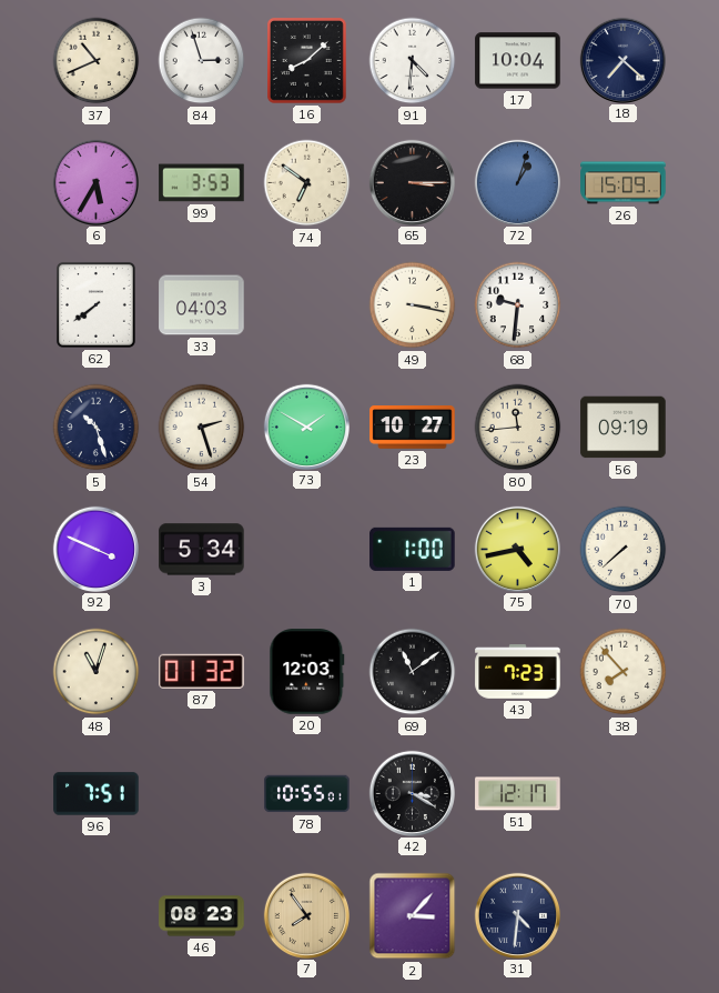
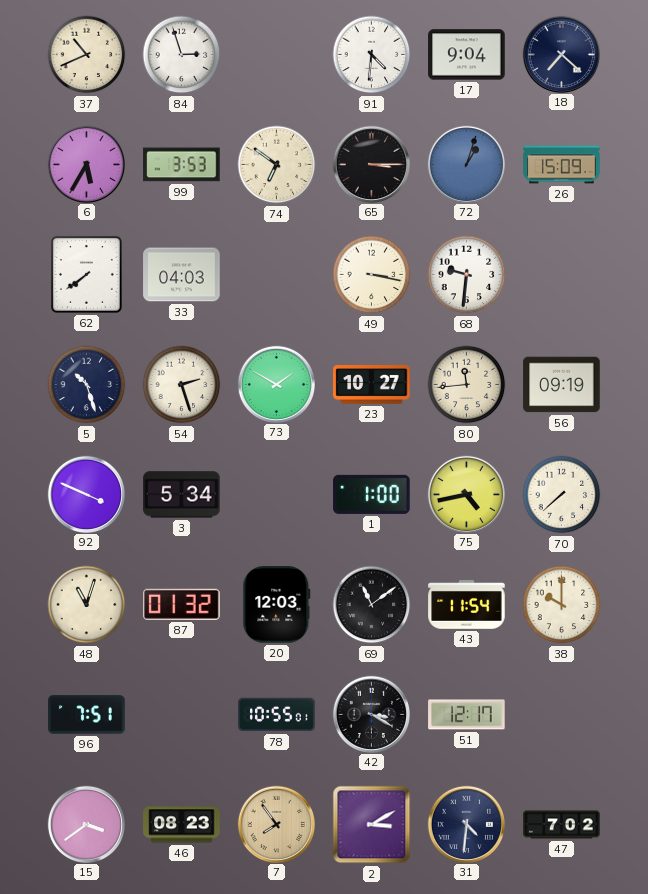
16: 8:08 -> none
17: 10:04 -> 9:04
43: 7:23 -> 11:54
38: 7:53 -> 10:00
15: none -> 3:39
2: 3:07 -> 3:10
47: none -> 7:02
